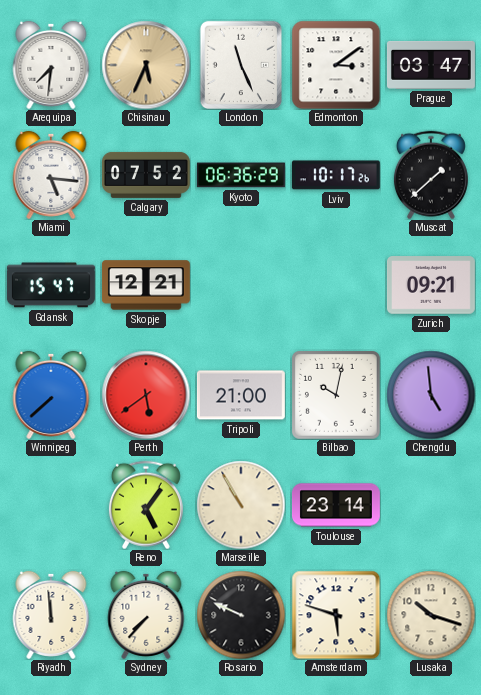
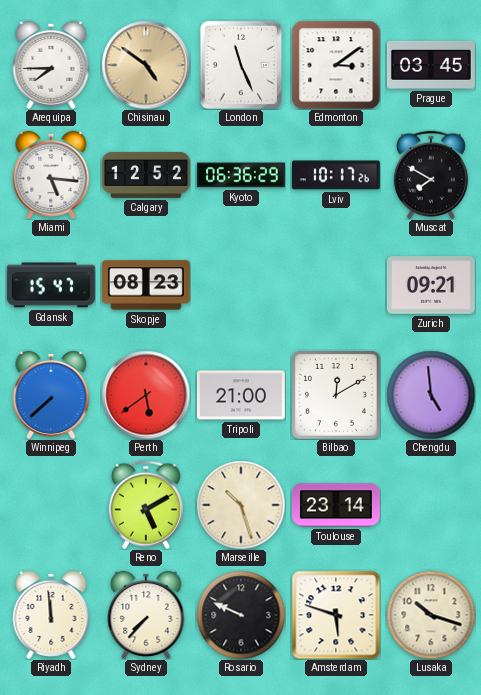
Arequipa: 7:31 -> 7:45
Chisinau: 5:34 -> 4:51
Prague: 03:47 -> 03:45
Calgary: 07:52 -> 12:52
Muscat: 1:38 -> 7:50
Skopje: 12:21 -> 08:23
Bilbao: 10:02 -> 12:10
Reno: 5:06 -> 5:10
Marseille: 10:55 -> 10:27
